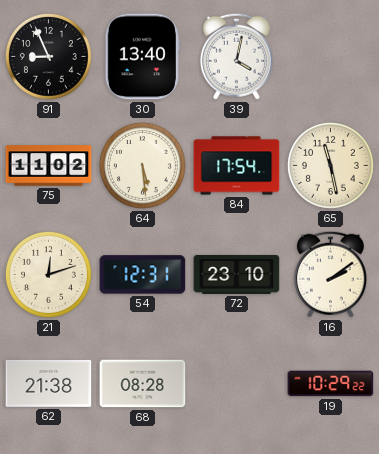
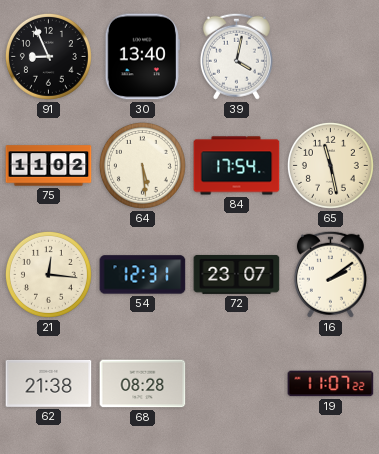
21: 12:12 -> 12:16
72: 23:10 -> 23:07
19: 10:29 -> 11:07
